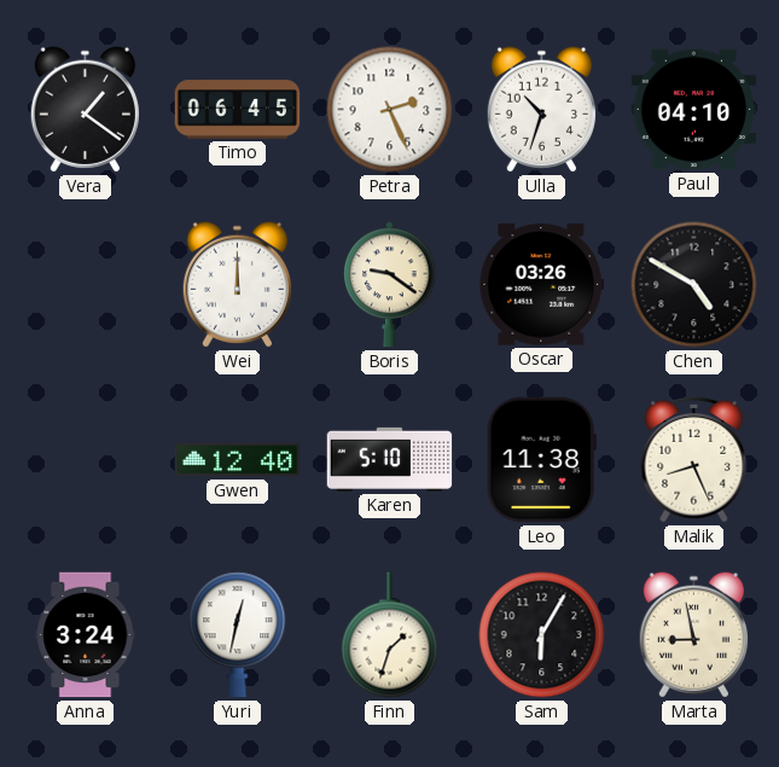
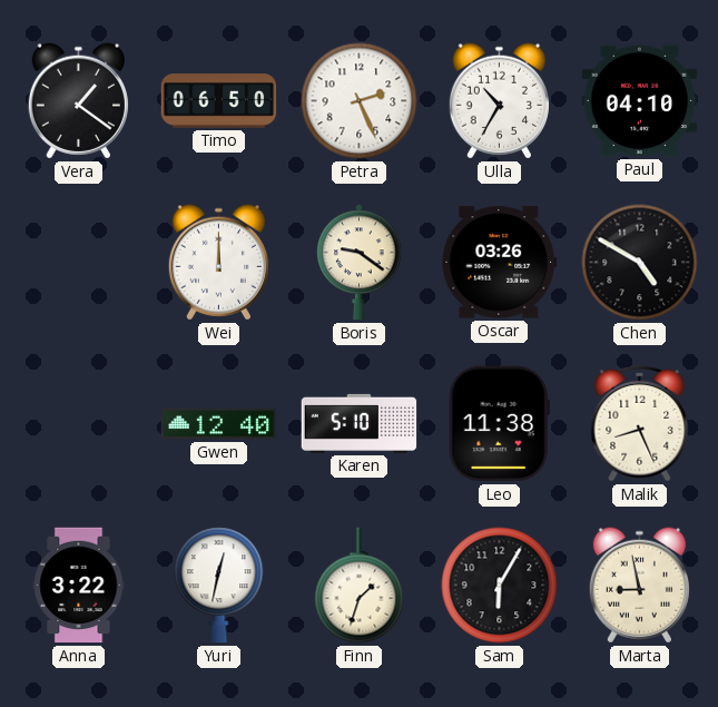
Timo: 06:45 -> 06:50
Ulla: 10:33 -> 10:35
Anna: 3:24 -> 3:22
